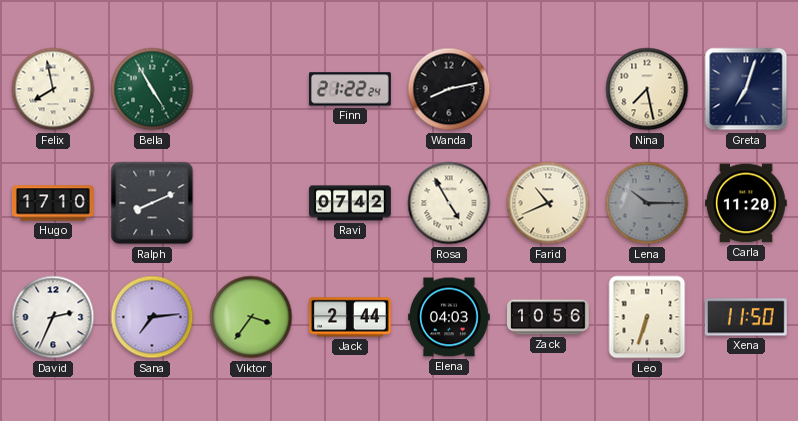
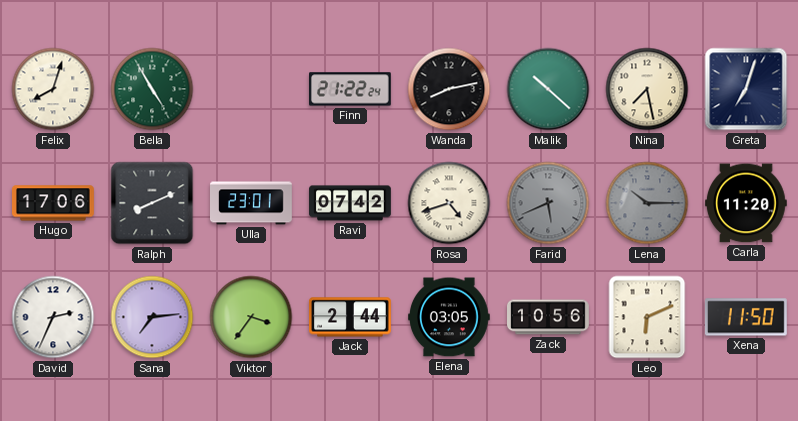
Felix: 7:58 -> 8:03
Malik: none -> 10:22
Hugo: 17:10 -> 17:06
Ulla: none -> 23:01
Rosa: 4:55 -> 4:42
Farid: 10:41 -> 5:41
Farid dial: cream -> grey
Elena: 04:03 -> 03:05
Leo: 6:33 -> 6:11
